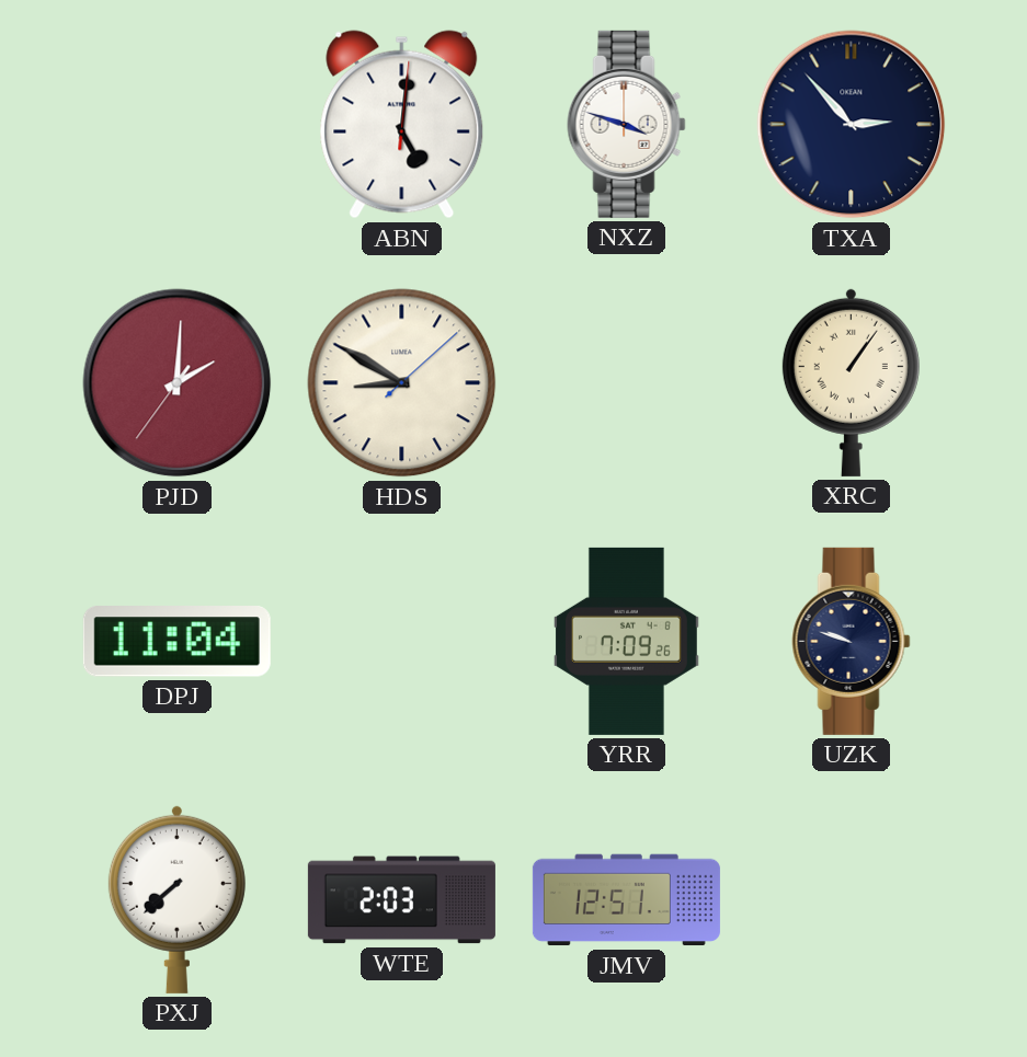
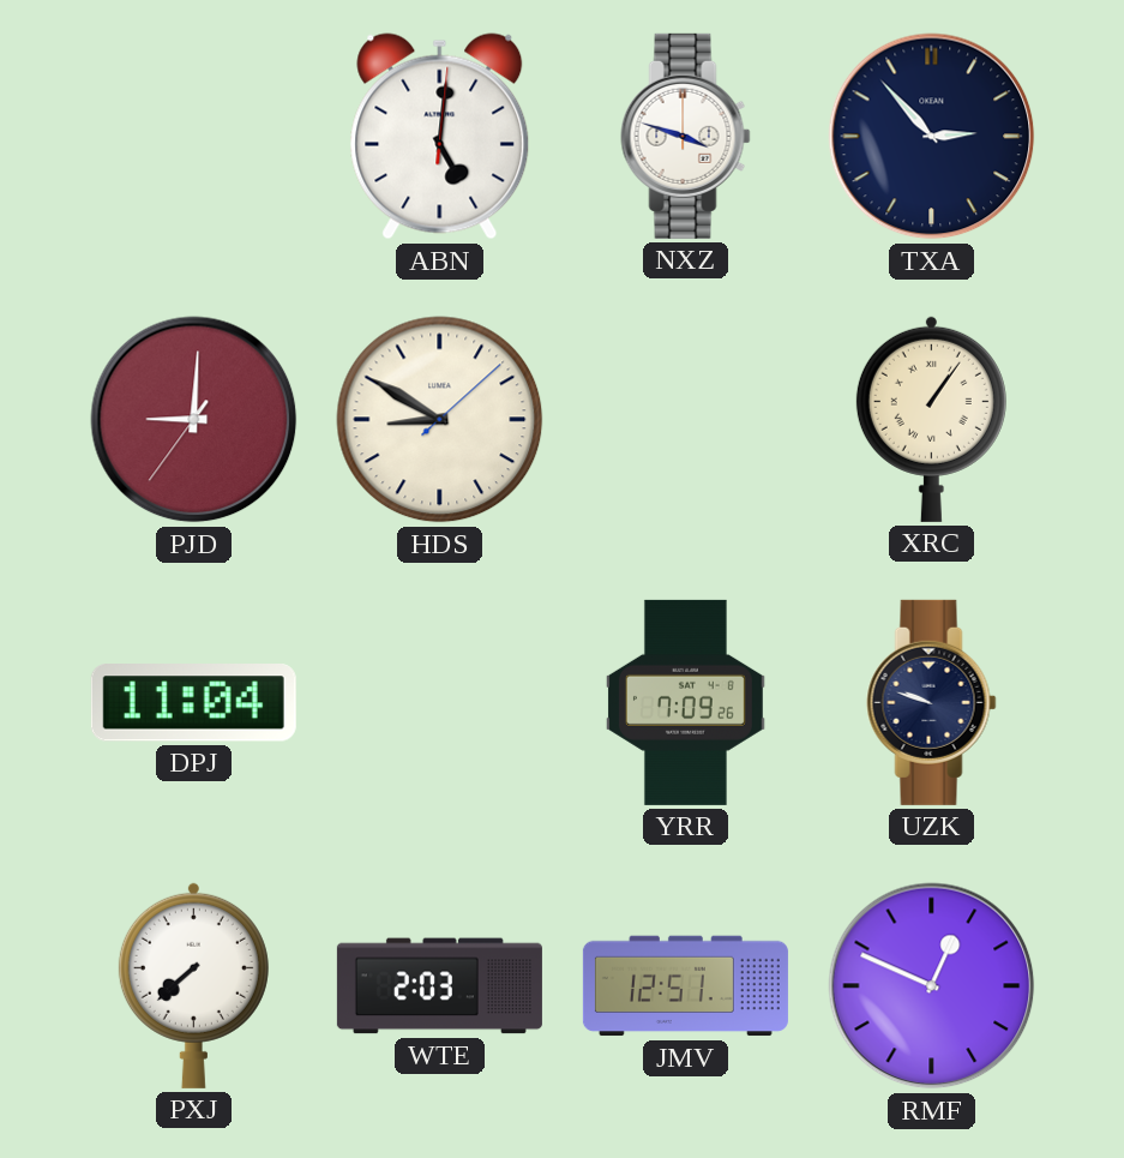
PJD: 2:00 -> 9:00
RMF: none -> 12:49
